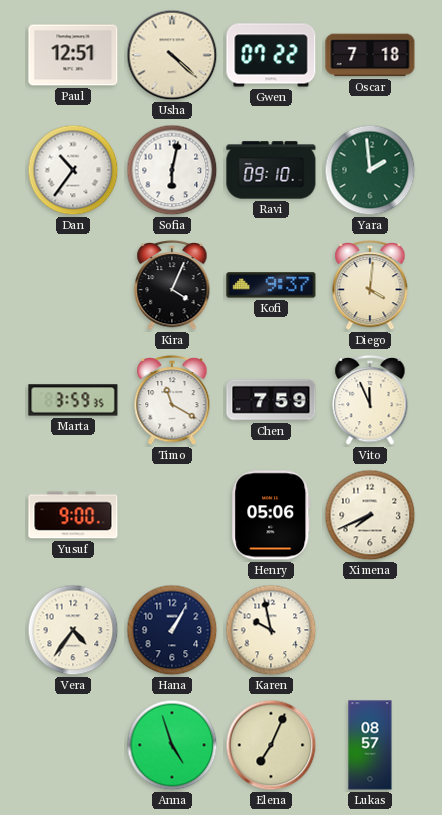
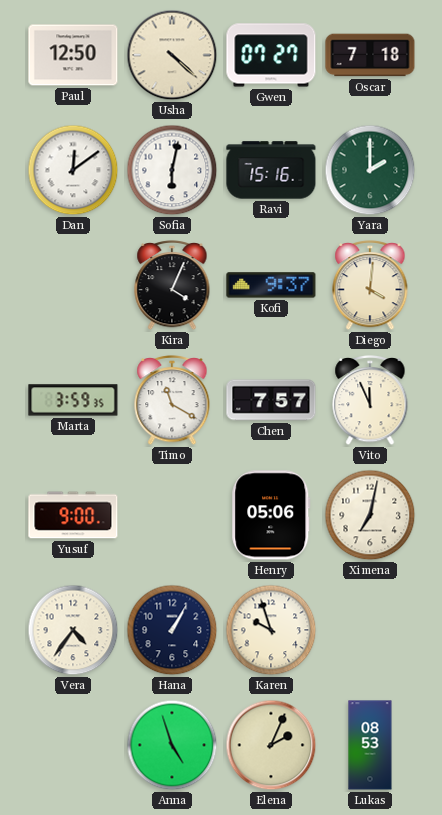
Paul: 12:51 -> 12:50
Gwen: 07:22 -> 07:27
Dan: 10:36 -> 12:09
Ravi: 09:10 -> 15:16
Yara: 1:59 -> 2:00
Chen: 7:59 -> 7:57
Ximena: 7:41 -> 7:02
Karen: 9:58 -> 9:57
Elena: 7:04 -> 2:04
Lukas: 08:57 -> 08:53
